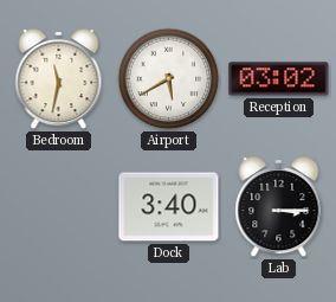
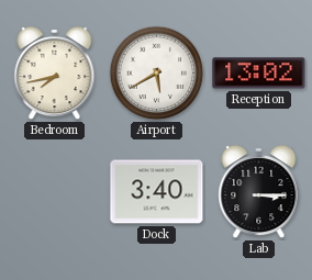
Bedroom: 11:32 -> 7:43
Reception: 03:02 -> 13:02
